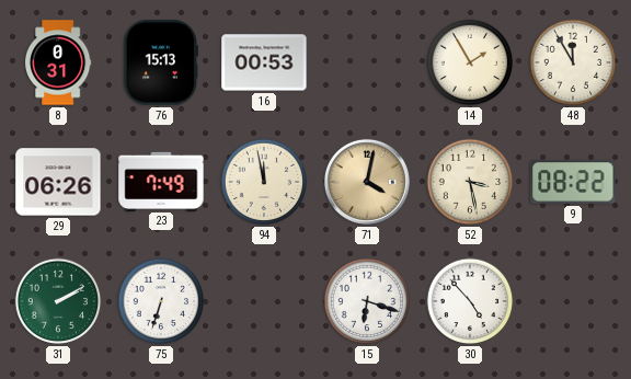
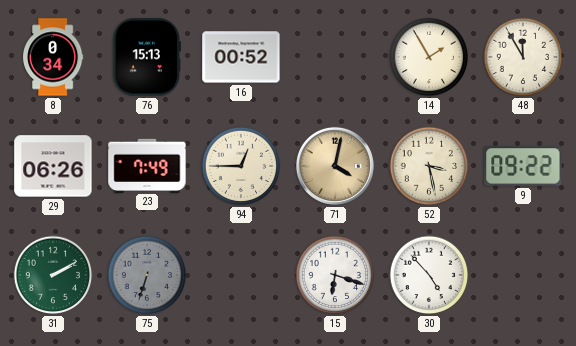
8: 0:31 -> 0:34
16: 00:53 -> 00:52
94: 11:58 -> 12:45
9: 08:22 -> 09:22
75 dial: white -> grey
